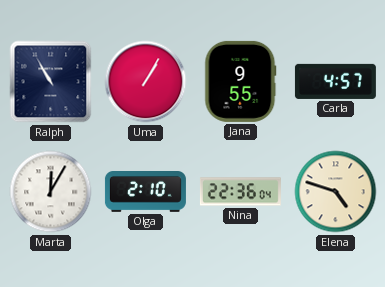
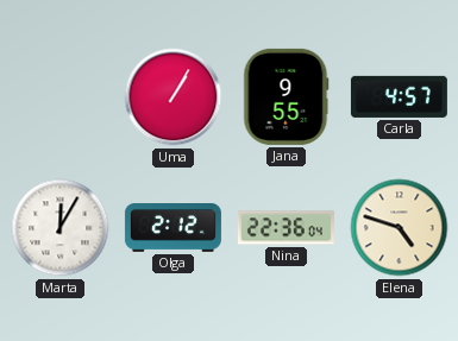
Ralph: 10:55 -> none
Olga: 2:10 -> 2:12
